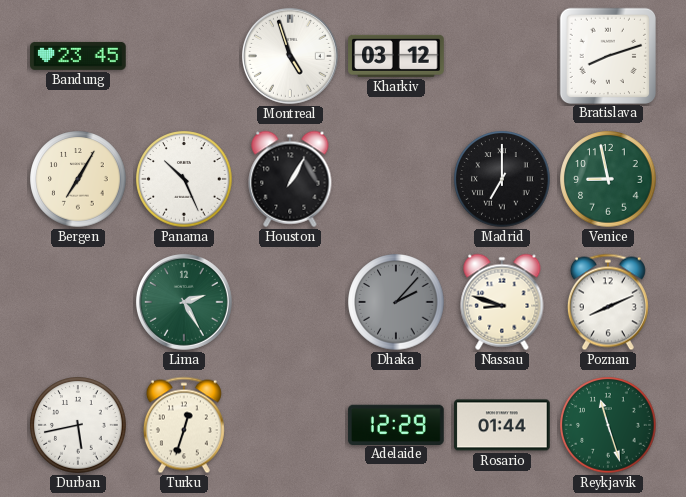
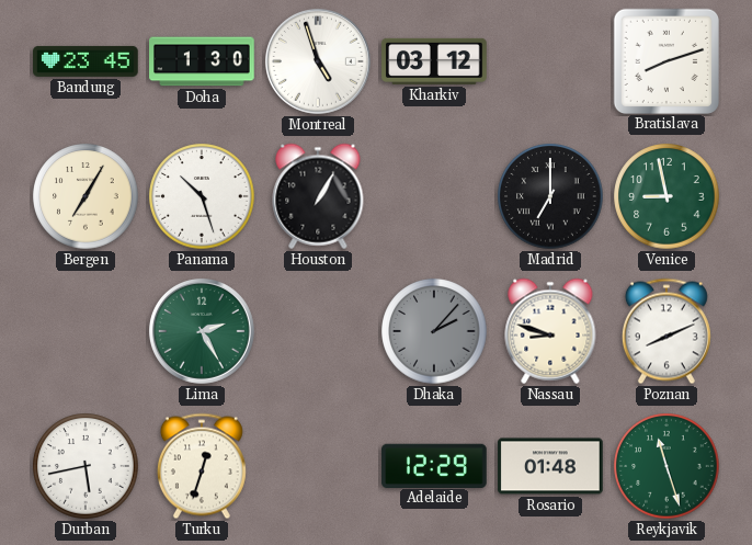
Doha: none -> 1:30
Panama: 10:26 -> 10:27
Rosario: 01:44 -> 01:48
